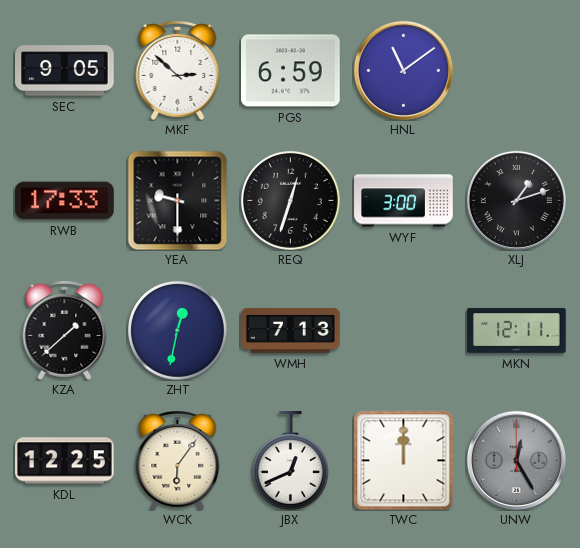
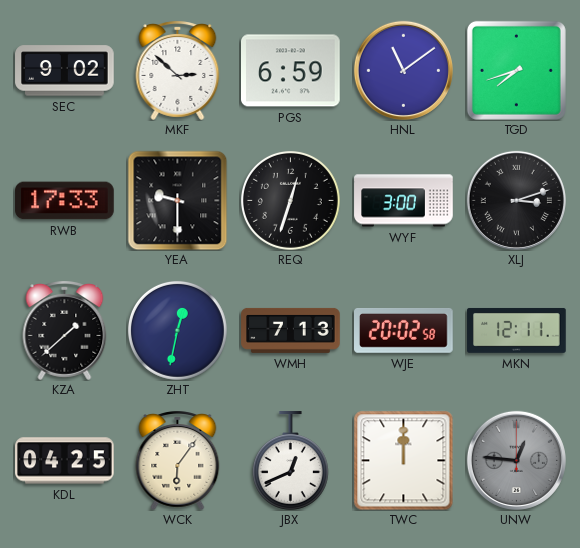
SEC: 9:05 -> 9:02
TGD: none -> 7:42
XLJ: 1:12 -> 3:12
WJE: none -> 20:02
KDL: 12:25 -> 04:25
UNW: 12:25 -> 12:46
